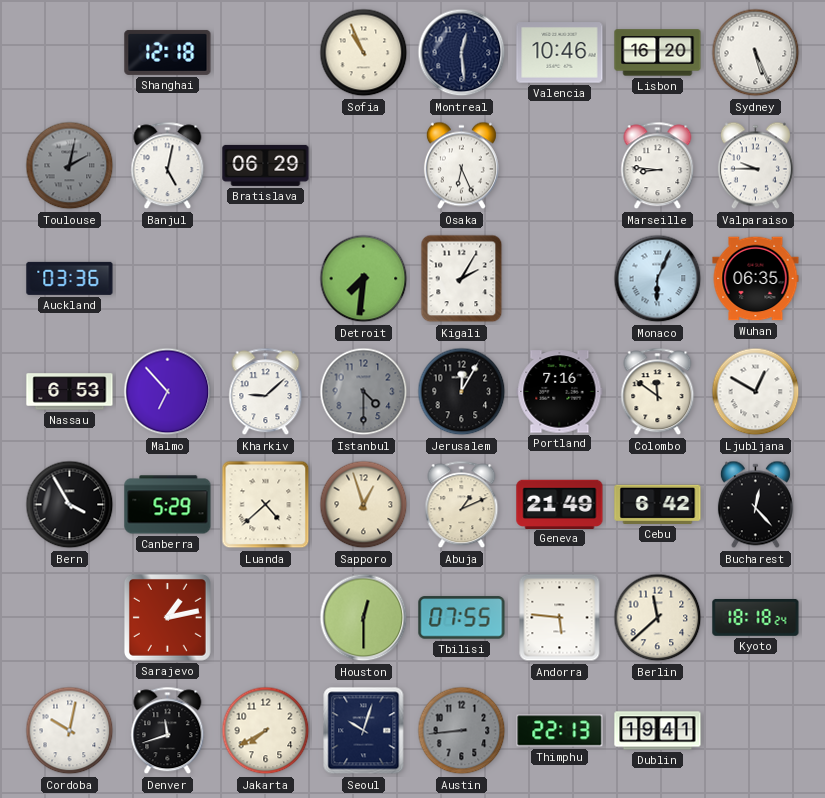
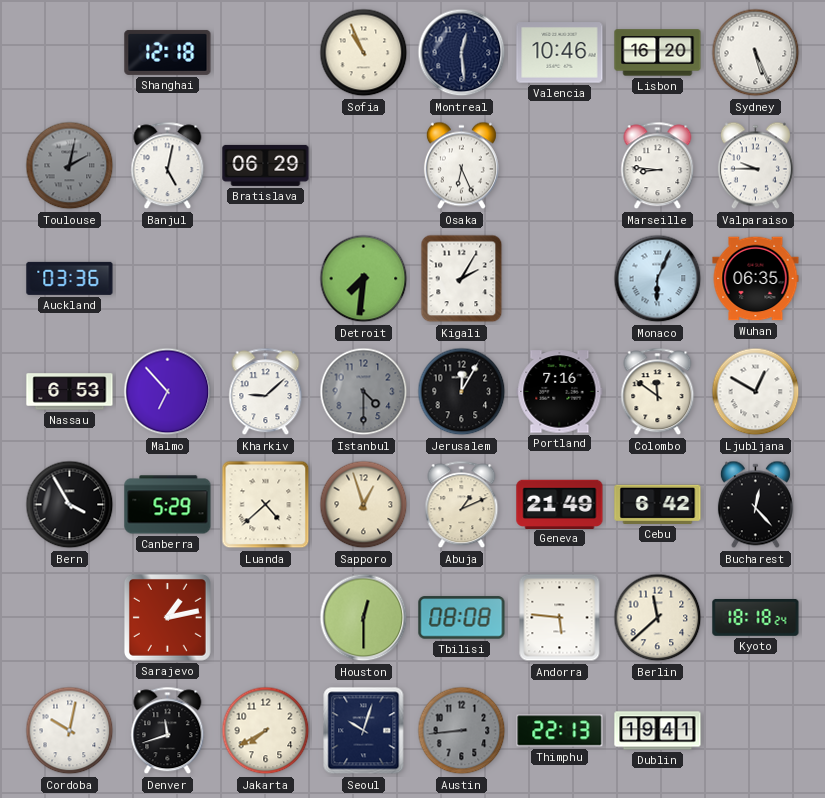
Tbilisi: 07:55 -> 08:08
